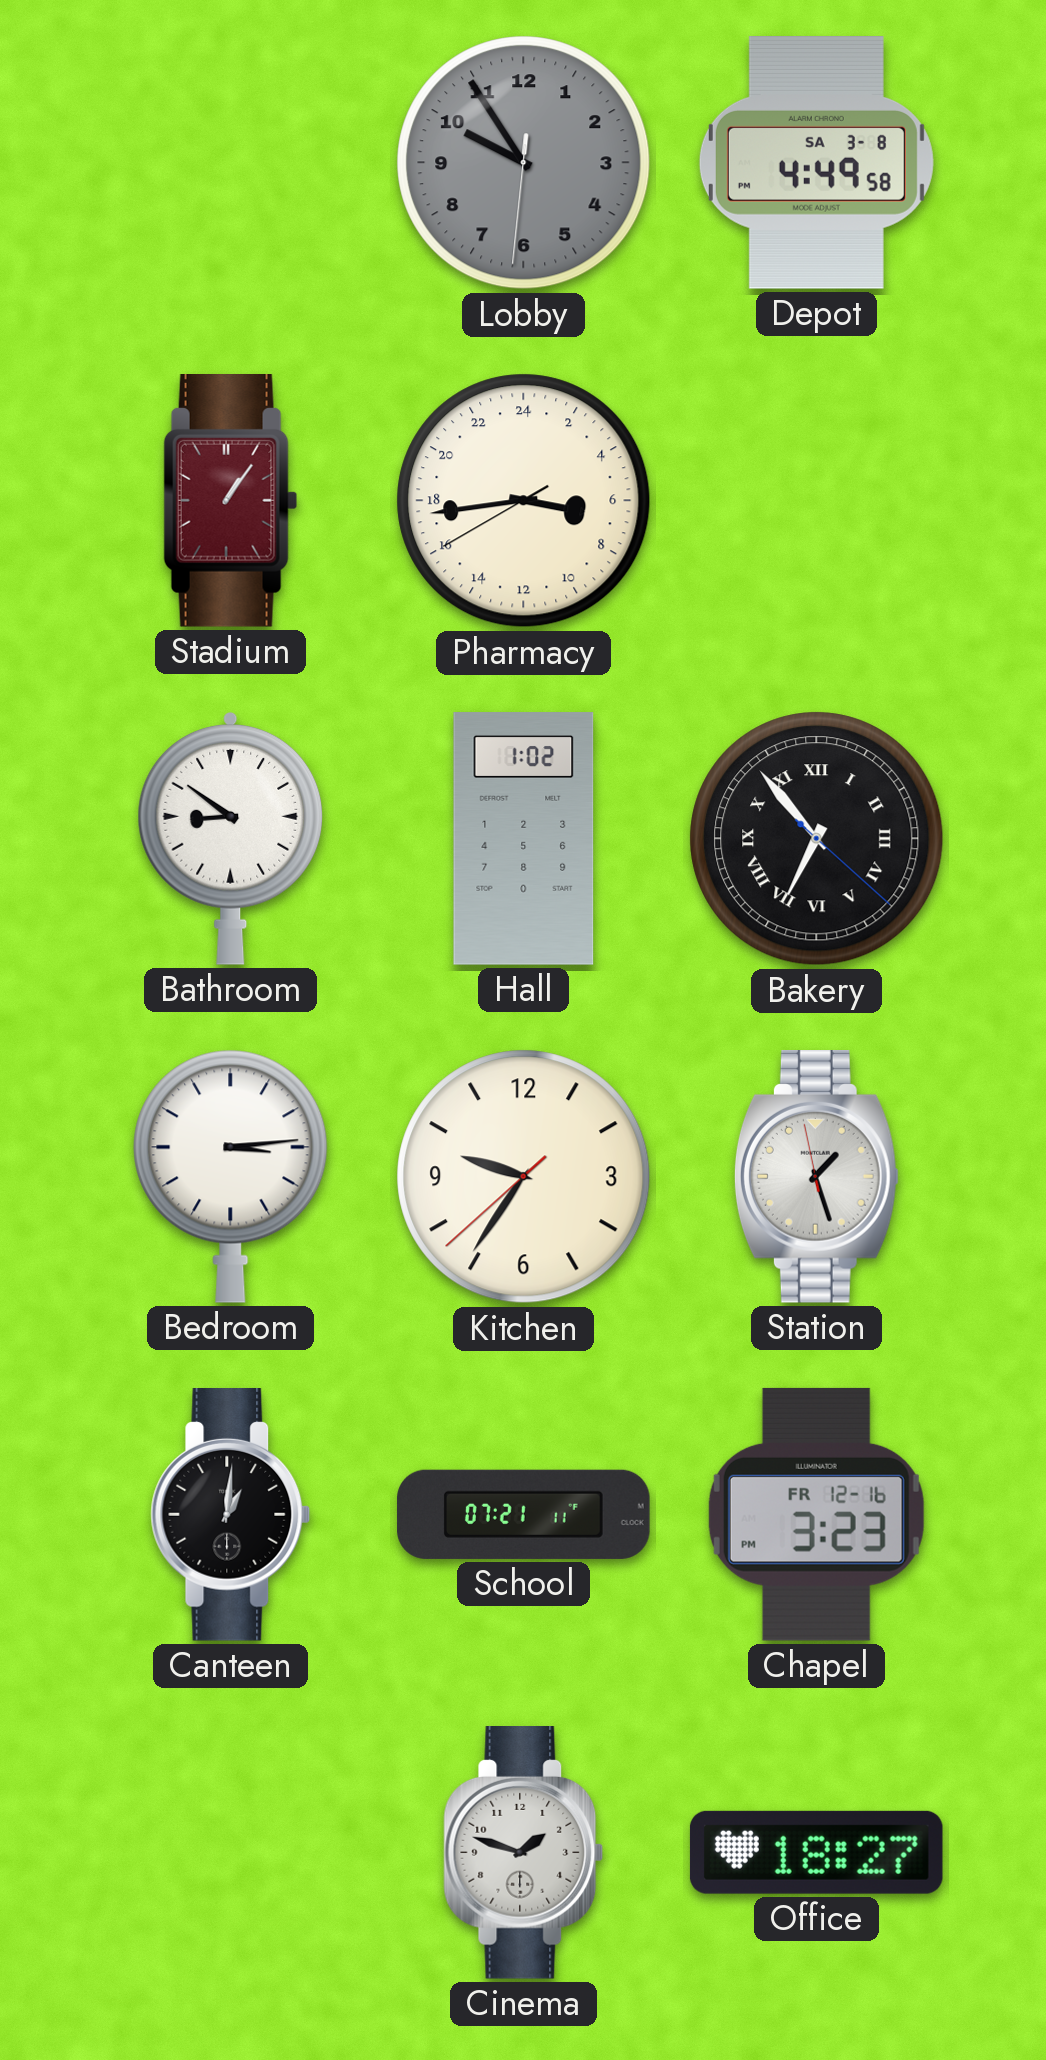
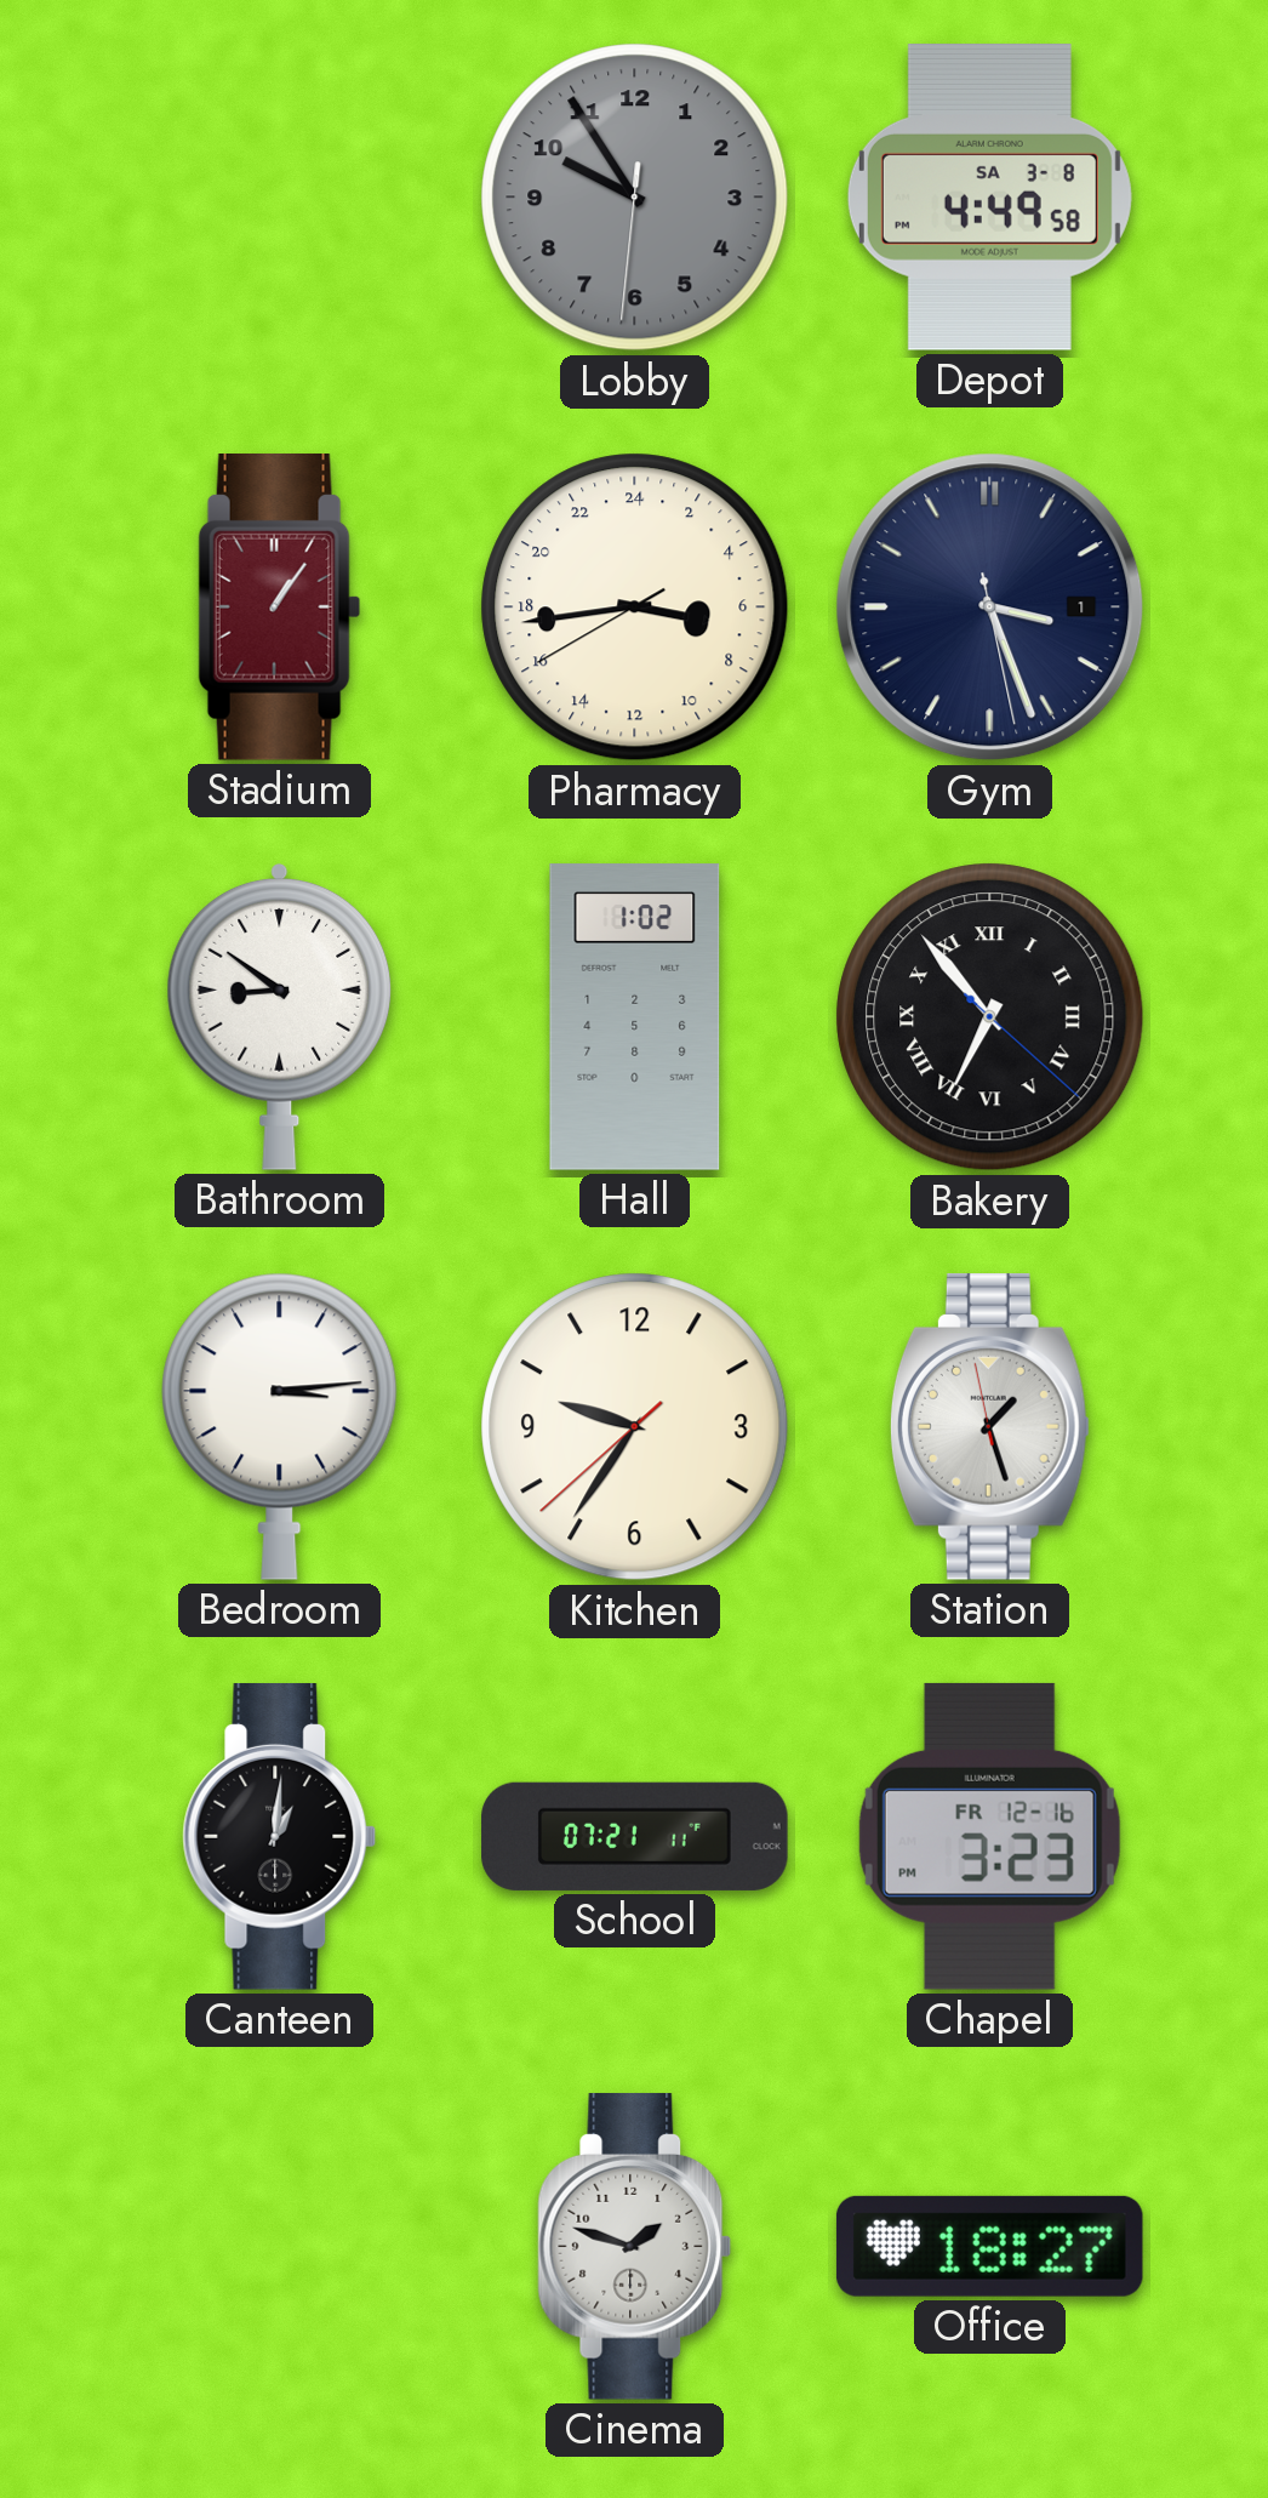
Gym: none -> 3:26
